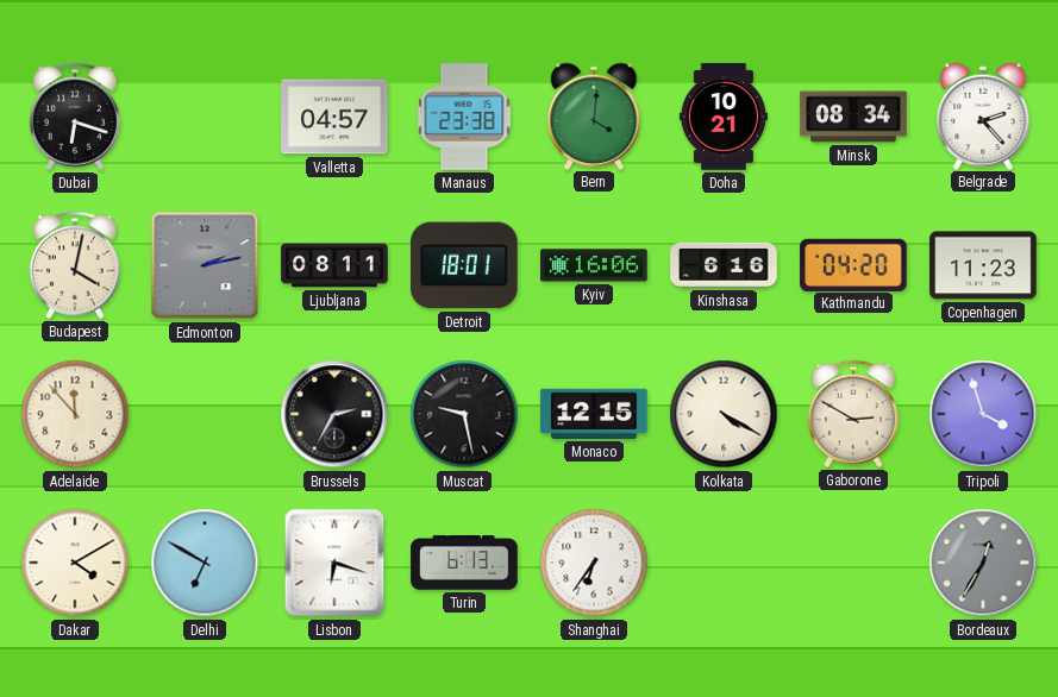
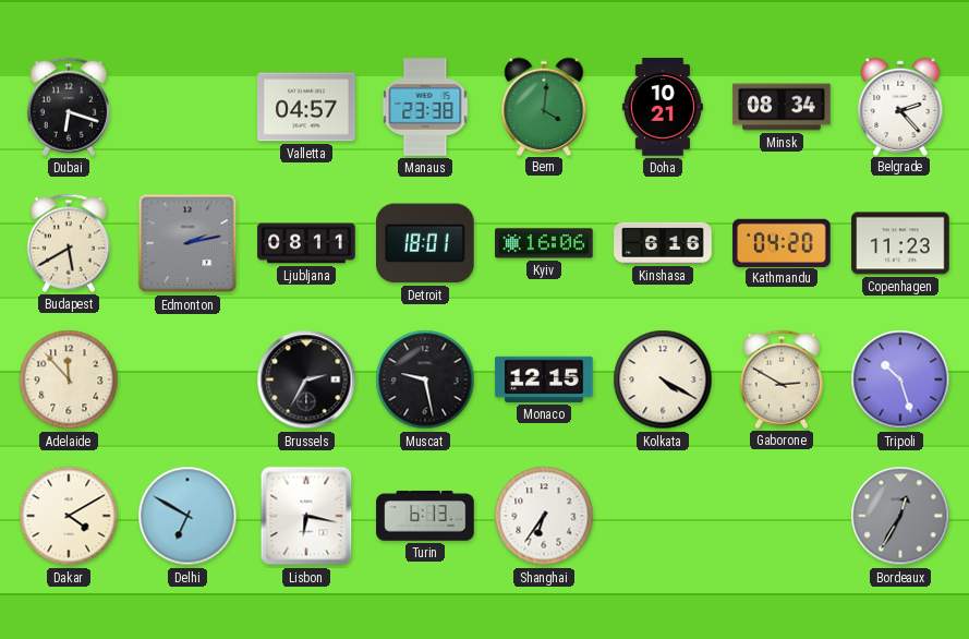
Budapest: 4:02 -> 5:40
Tripoli: 3:57 -> 10:27
Lisbon: 6:18 -> 6:17
